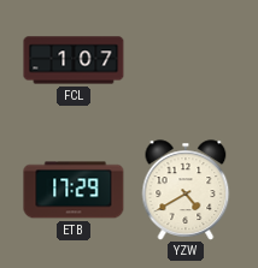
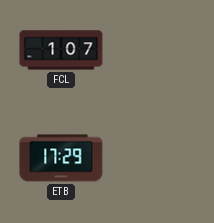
YZW: 4:40 -> none
